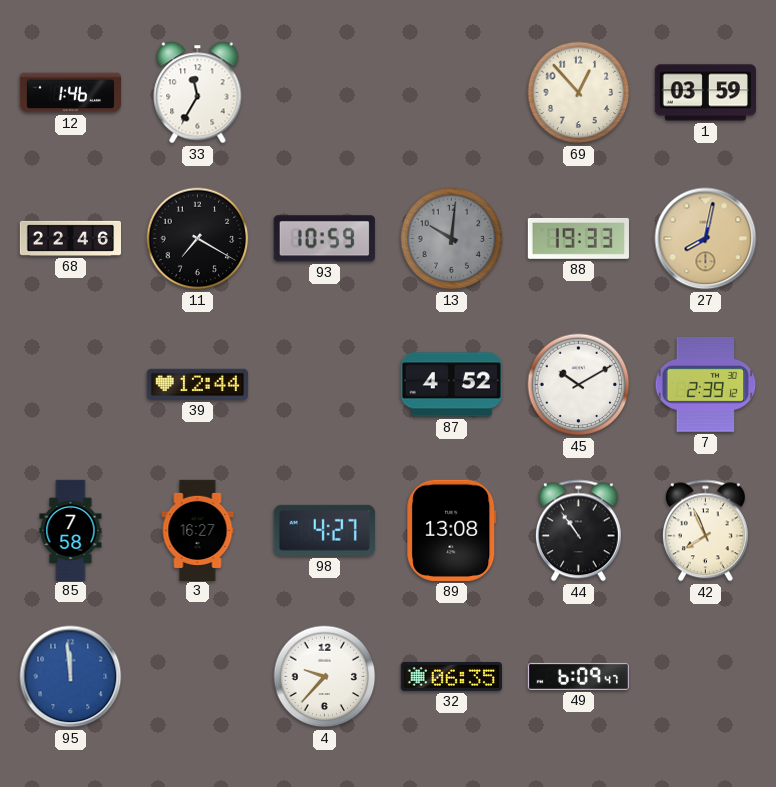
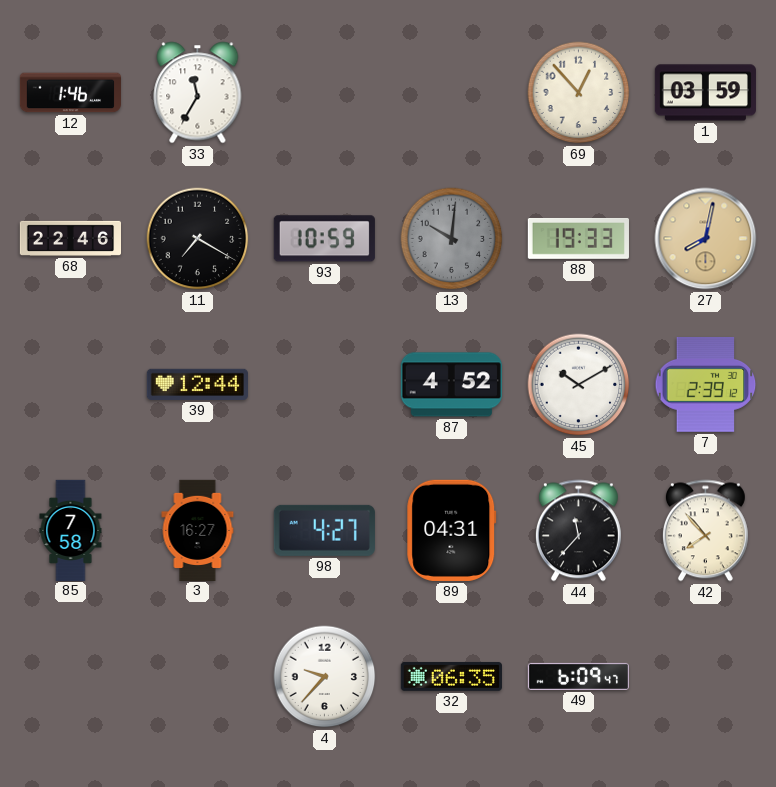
89: 13:08 -> 04:31
44: 10:54 -> 11:37
42: 7:56 -> 7:53
95: 11:59 -> none
